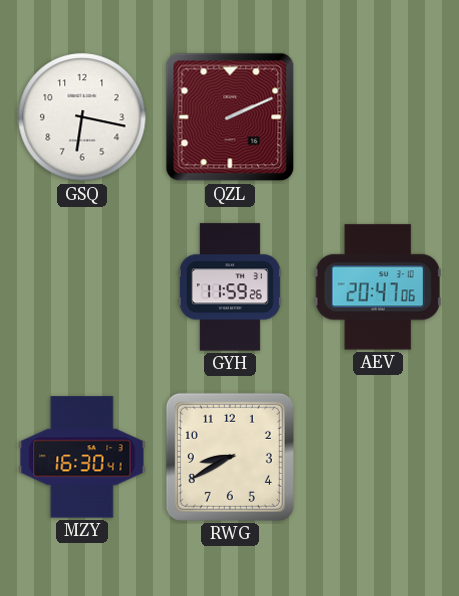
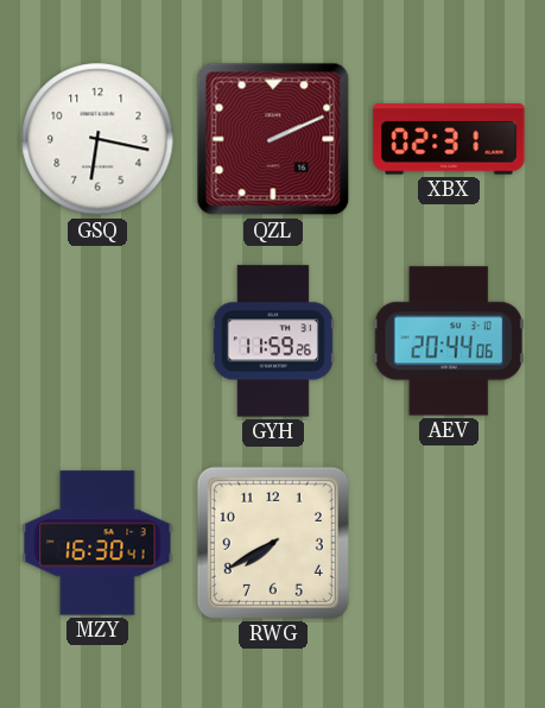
XBX: none -> 02:31
AEV: 20:47 -> 20:44
RWG: 8:40 -> 7:40
